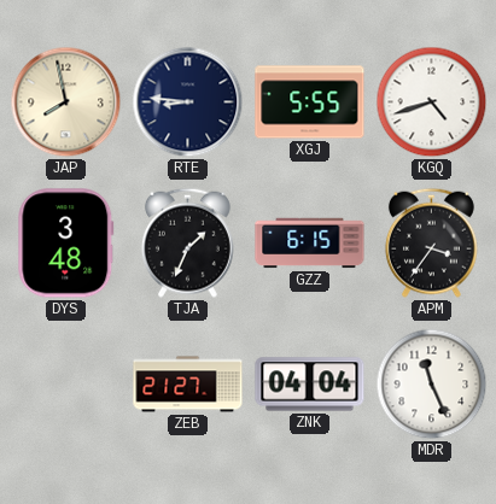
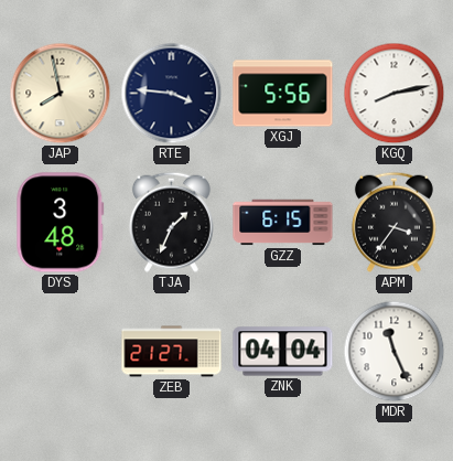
RTE: 8:46 -> 3:46
XGJ: 5:55 -> 5:56
KGQ: 4:42 -> 8:13
